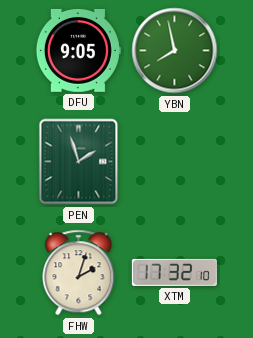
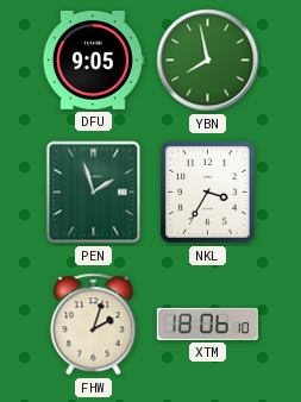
NKL: none -> 3:35
XTM: 17:32 -> 18:06
